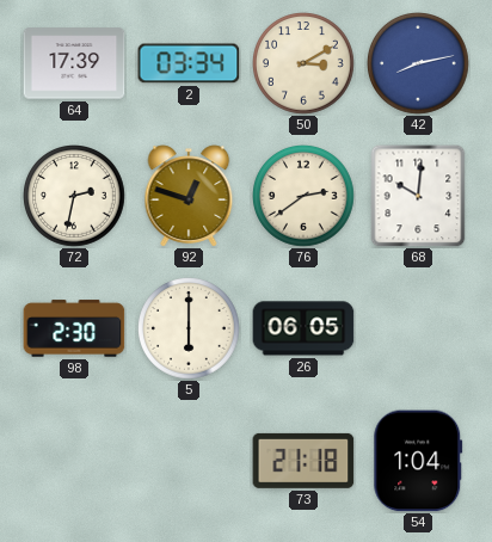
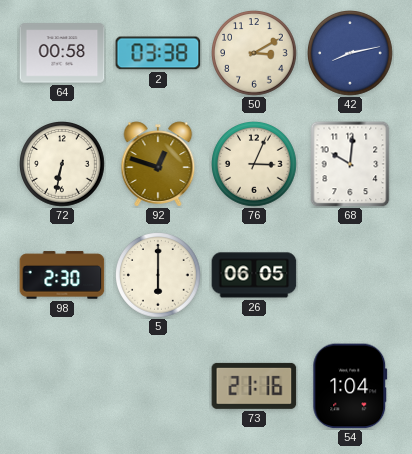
64: 17:39 -> 00:58
2: 03:34 -> 03:38
72: 2:32 -> 6:32
76: 2:39 -> 3:04
73: 21:18 -> 21:16
